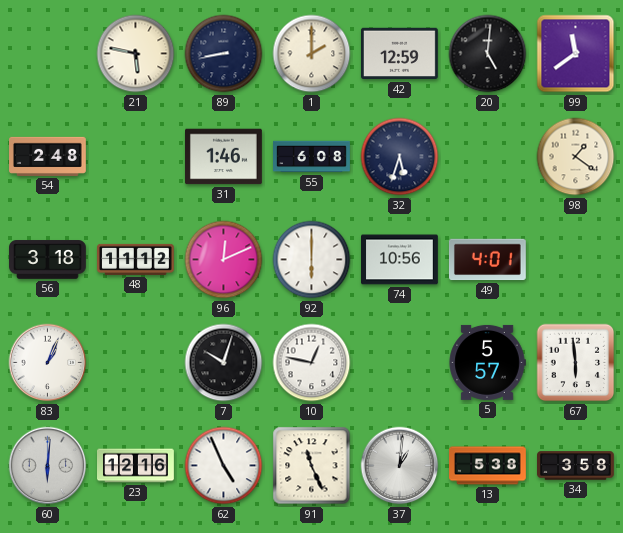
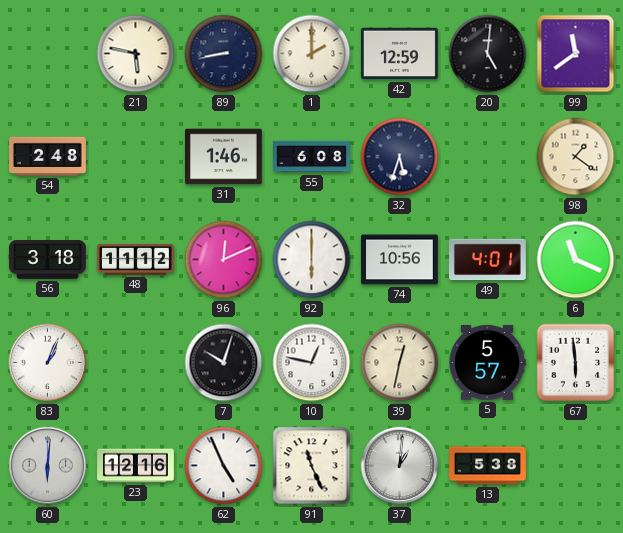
6: none -> 11:19
39: none -> 12:32
34: 3:58 -> none
